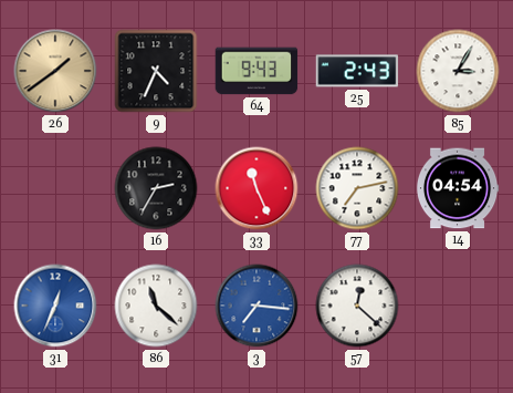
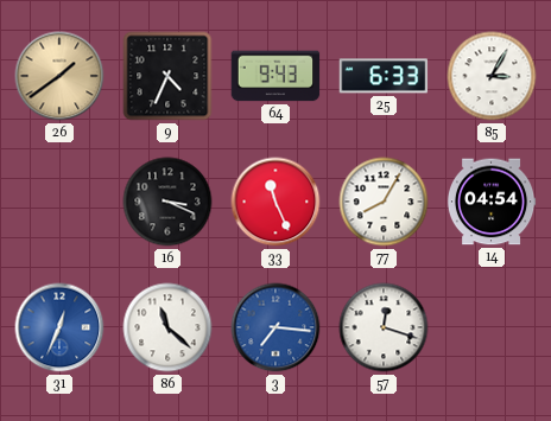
25: 2:43 -> 6:33
16: 2:35 -> 3:19
77: 7:13 -> 8:05
57: 12:22 -> 12:18
